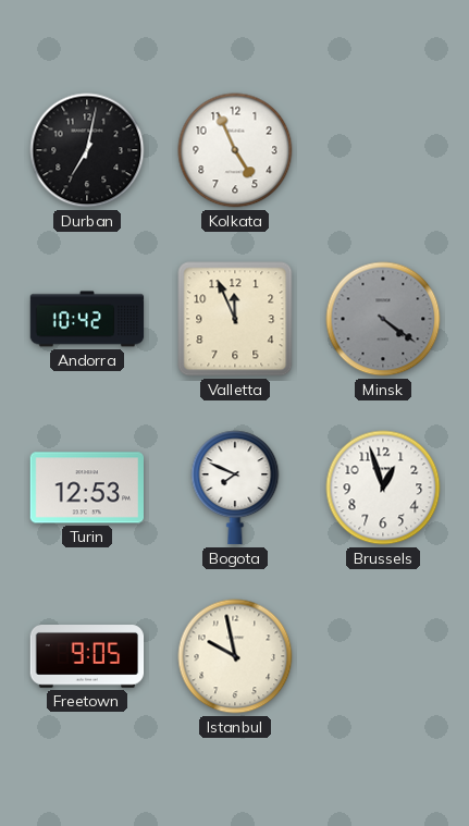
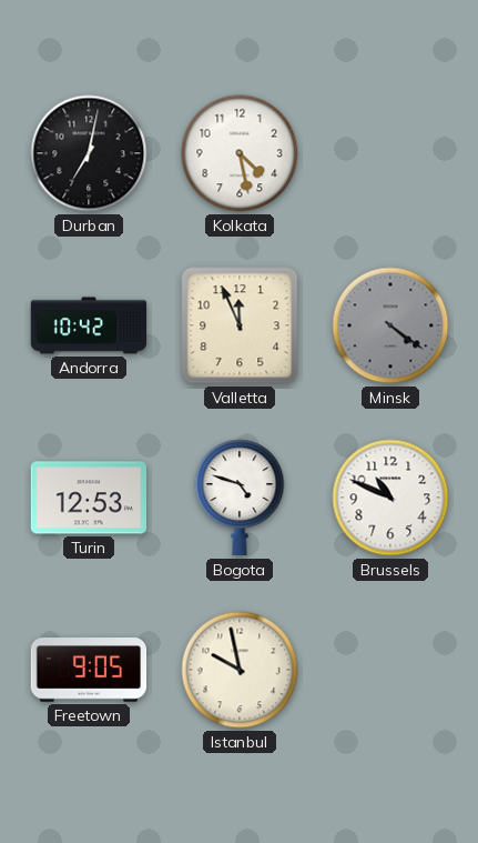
Kolkata: 4:56 -> 4:28
Bogota: 7:49 -> 4:48
Brussels: 12:57 -> 10:49
